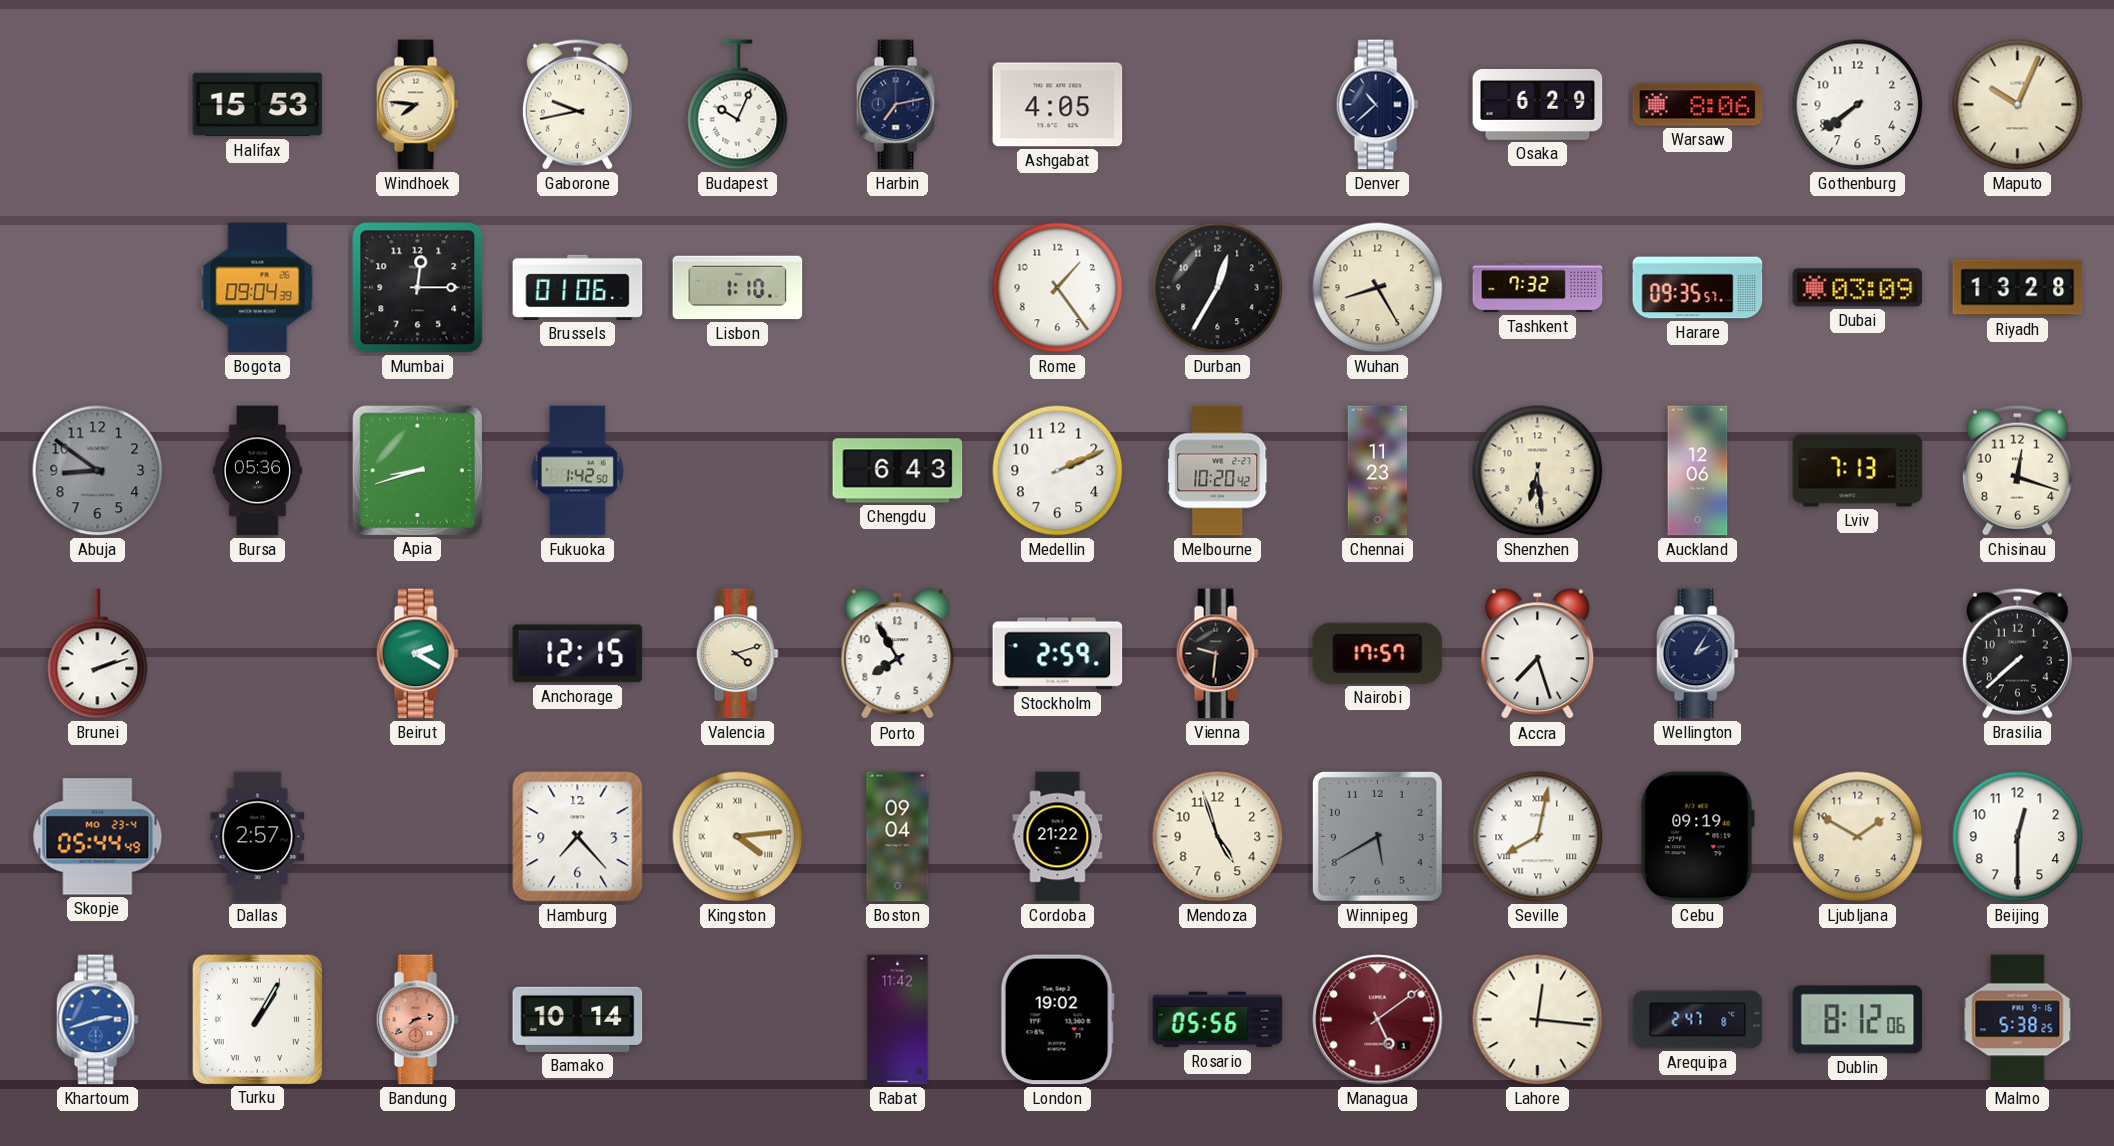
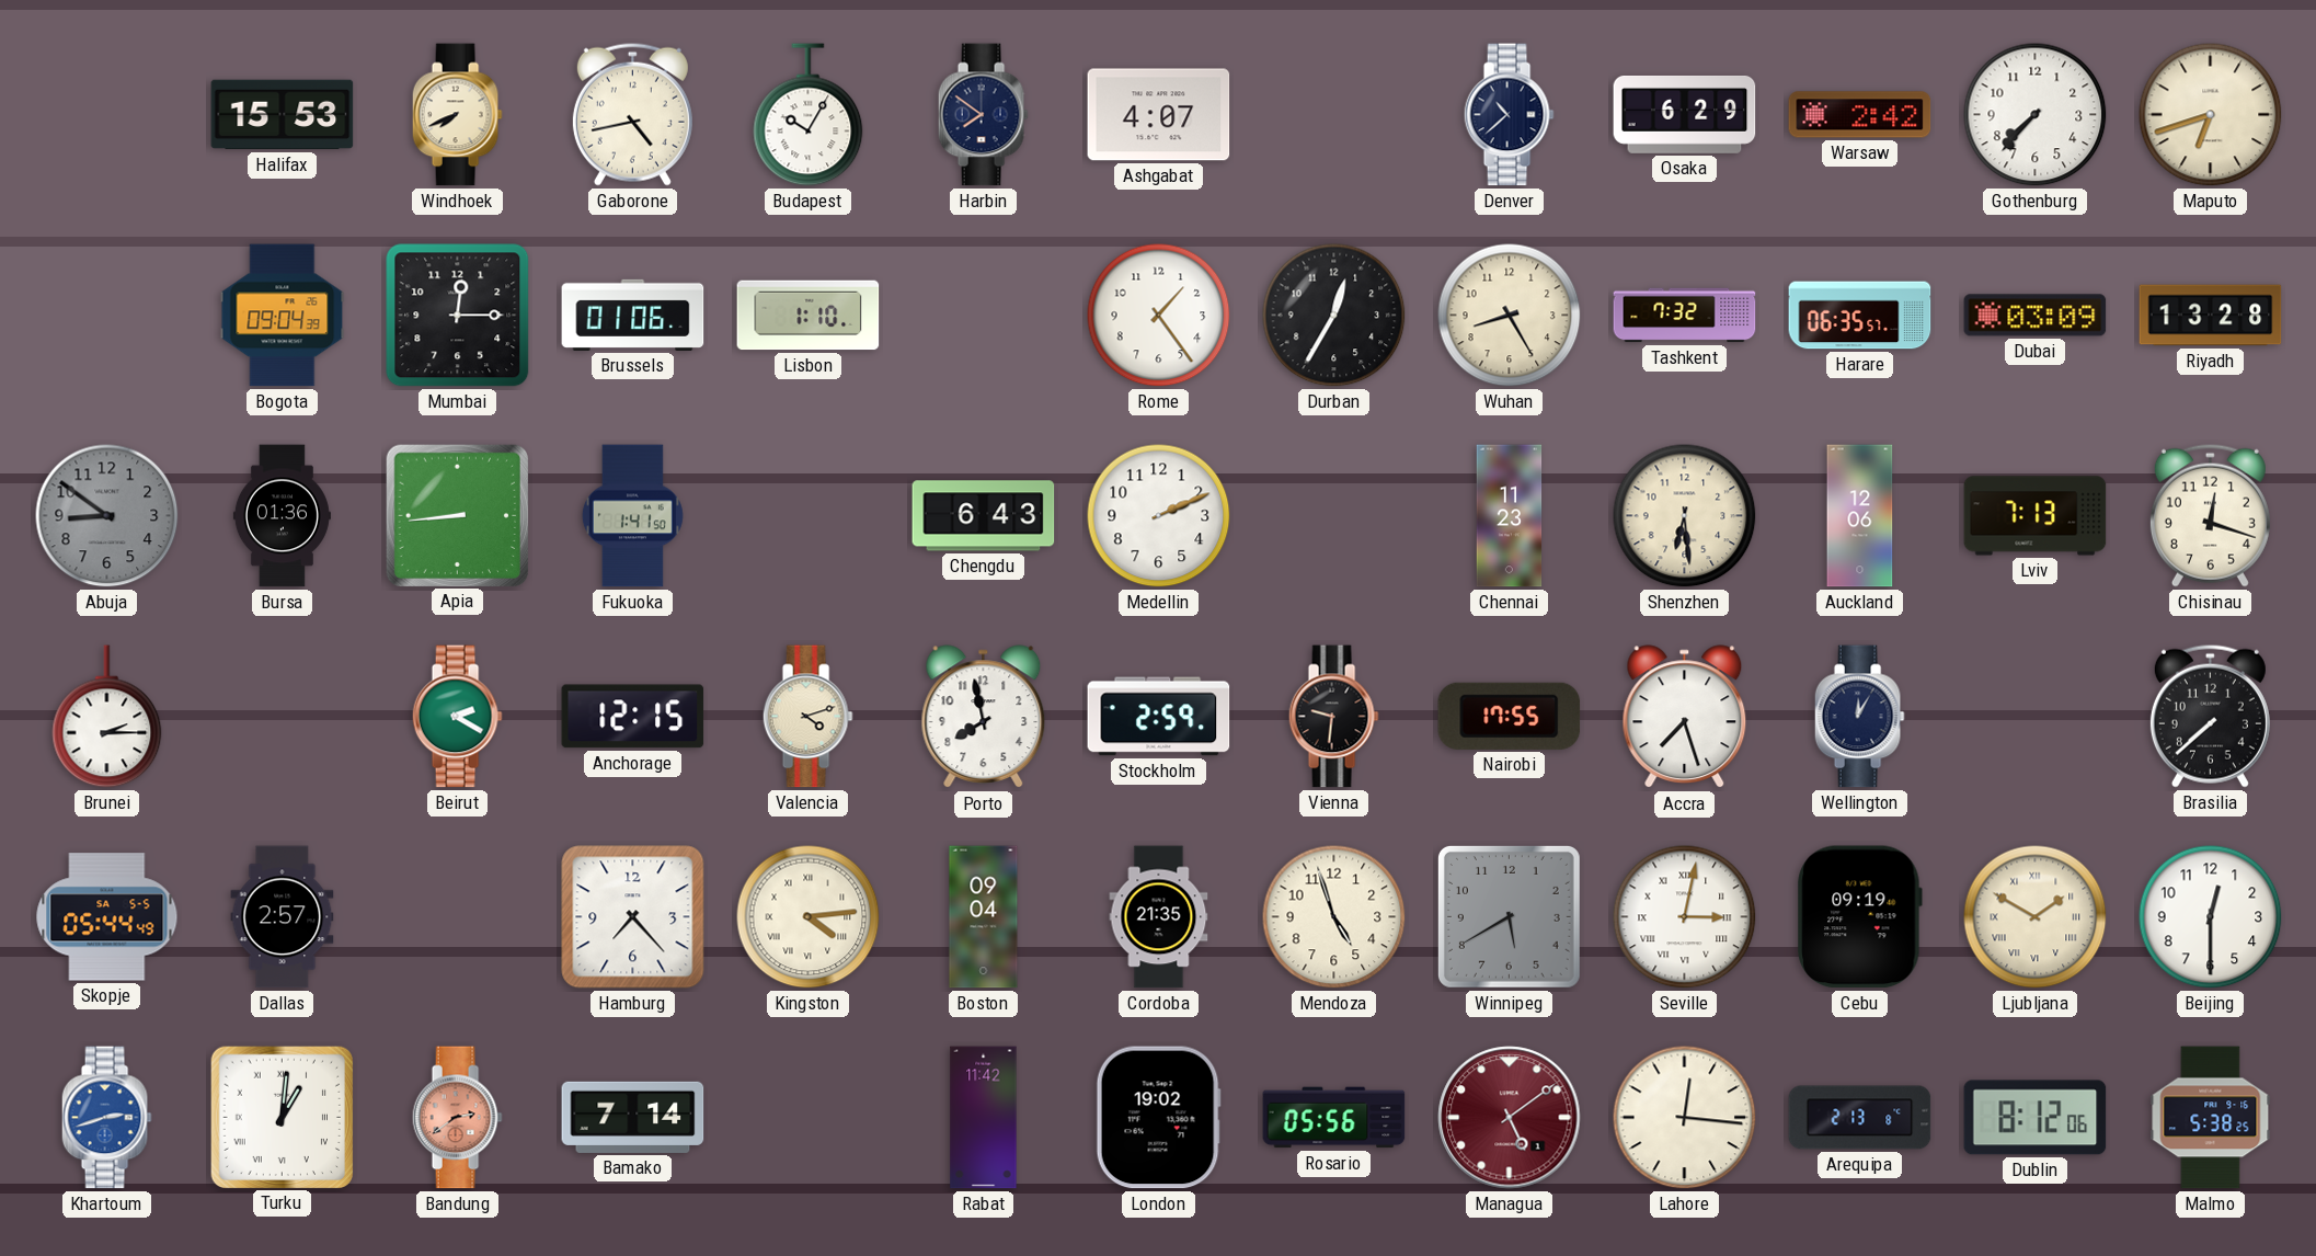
Windhoek: 7:46 -> 7:41
Gaborone: 9:43 -> 4:43
Budapest: 10:04 -> 10:05
Harbin: 7:13 -> 7:51
Ashgabat: 4:05 -> 4:07
Warsaw: 8:06 -> 2:42
Gothenburg: 7:39 -> 7:37
Maputo: 10:04 -> 6:42
Harare: 09:35 -> 06:35
Bursa: 05:36 -> 01:36
Apia: 8:42 -> 8:44
Fukuoka: 1:42 -> 1:41
Melbourne: 10:20 -> none
Brunei: 2:12 -> 2:15
Porto: 7:55 -> 7:58
Nairobi: 17:57 -> 17:55
Wellington: 2:05 -> 12:05
Skopje date: MO 23-4 -> SA 5-5
Cordoba: 21:22 -> 21:35
Seville: 8:02 -> 3:02
Ljubljana numerals: Arabic -> Roman
Turku: 1:05 -> 1:01
Bamako: 10:14 -> 7:14
Arequipa: 2:47 -> 2:13
